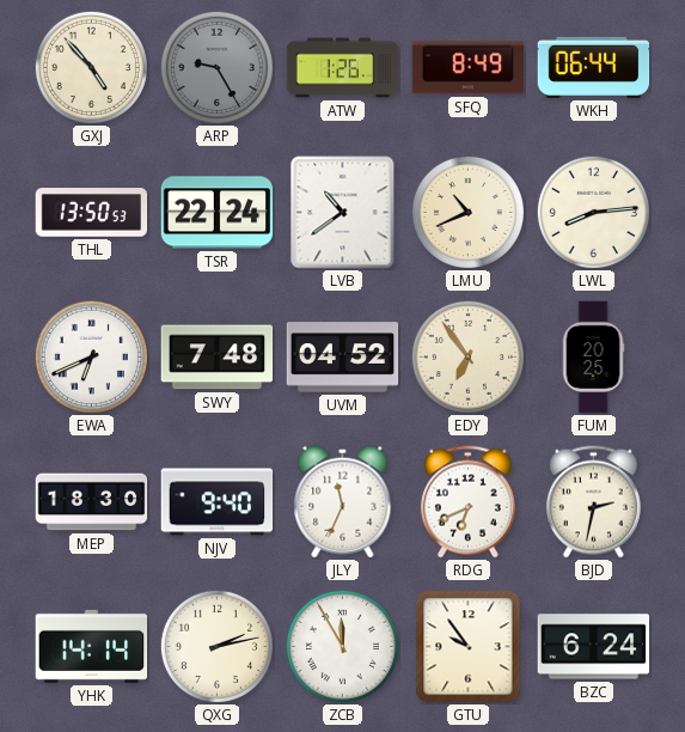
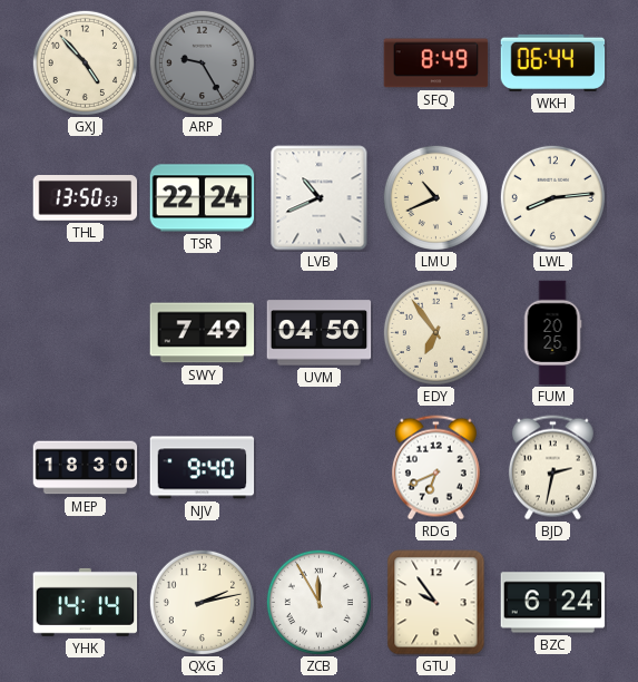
ATW: 1:26 -> none
LVB: 10:39 -> 10:41
EWA: 6:41 -> none
SWY: 7:48 -> 7:49
UVM: 04:52 -> 04:50
JLY: 11:34 -> none
